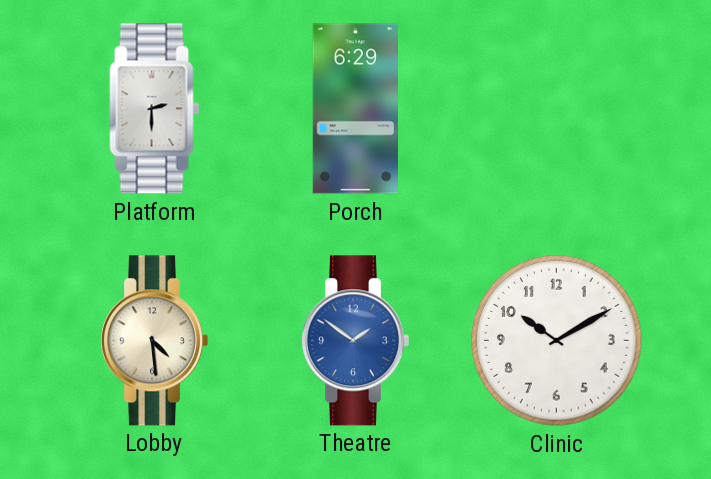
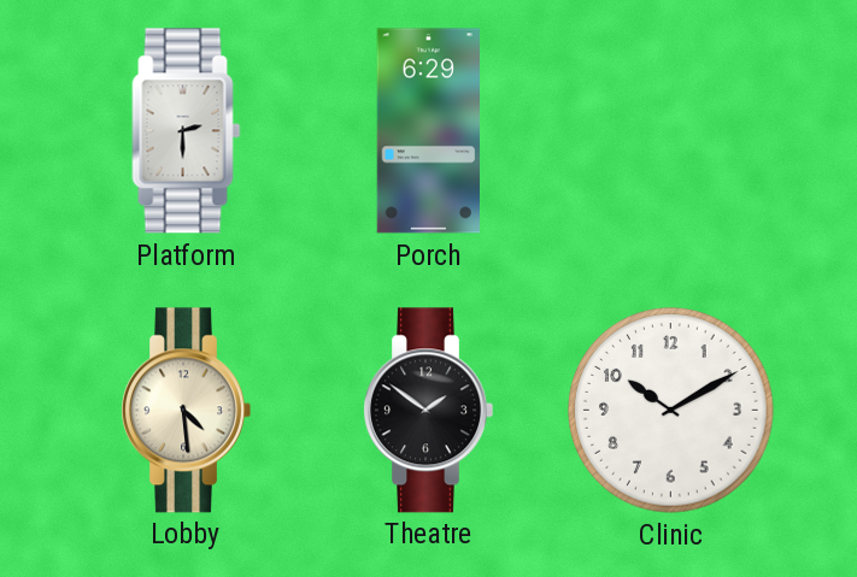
Theatre dial: blue -> black
